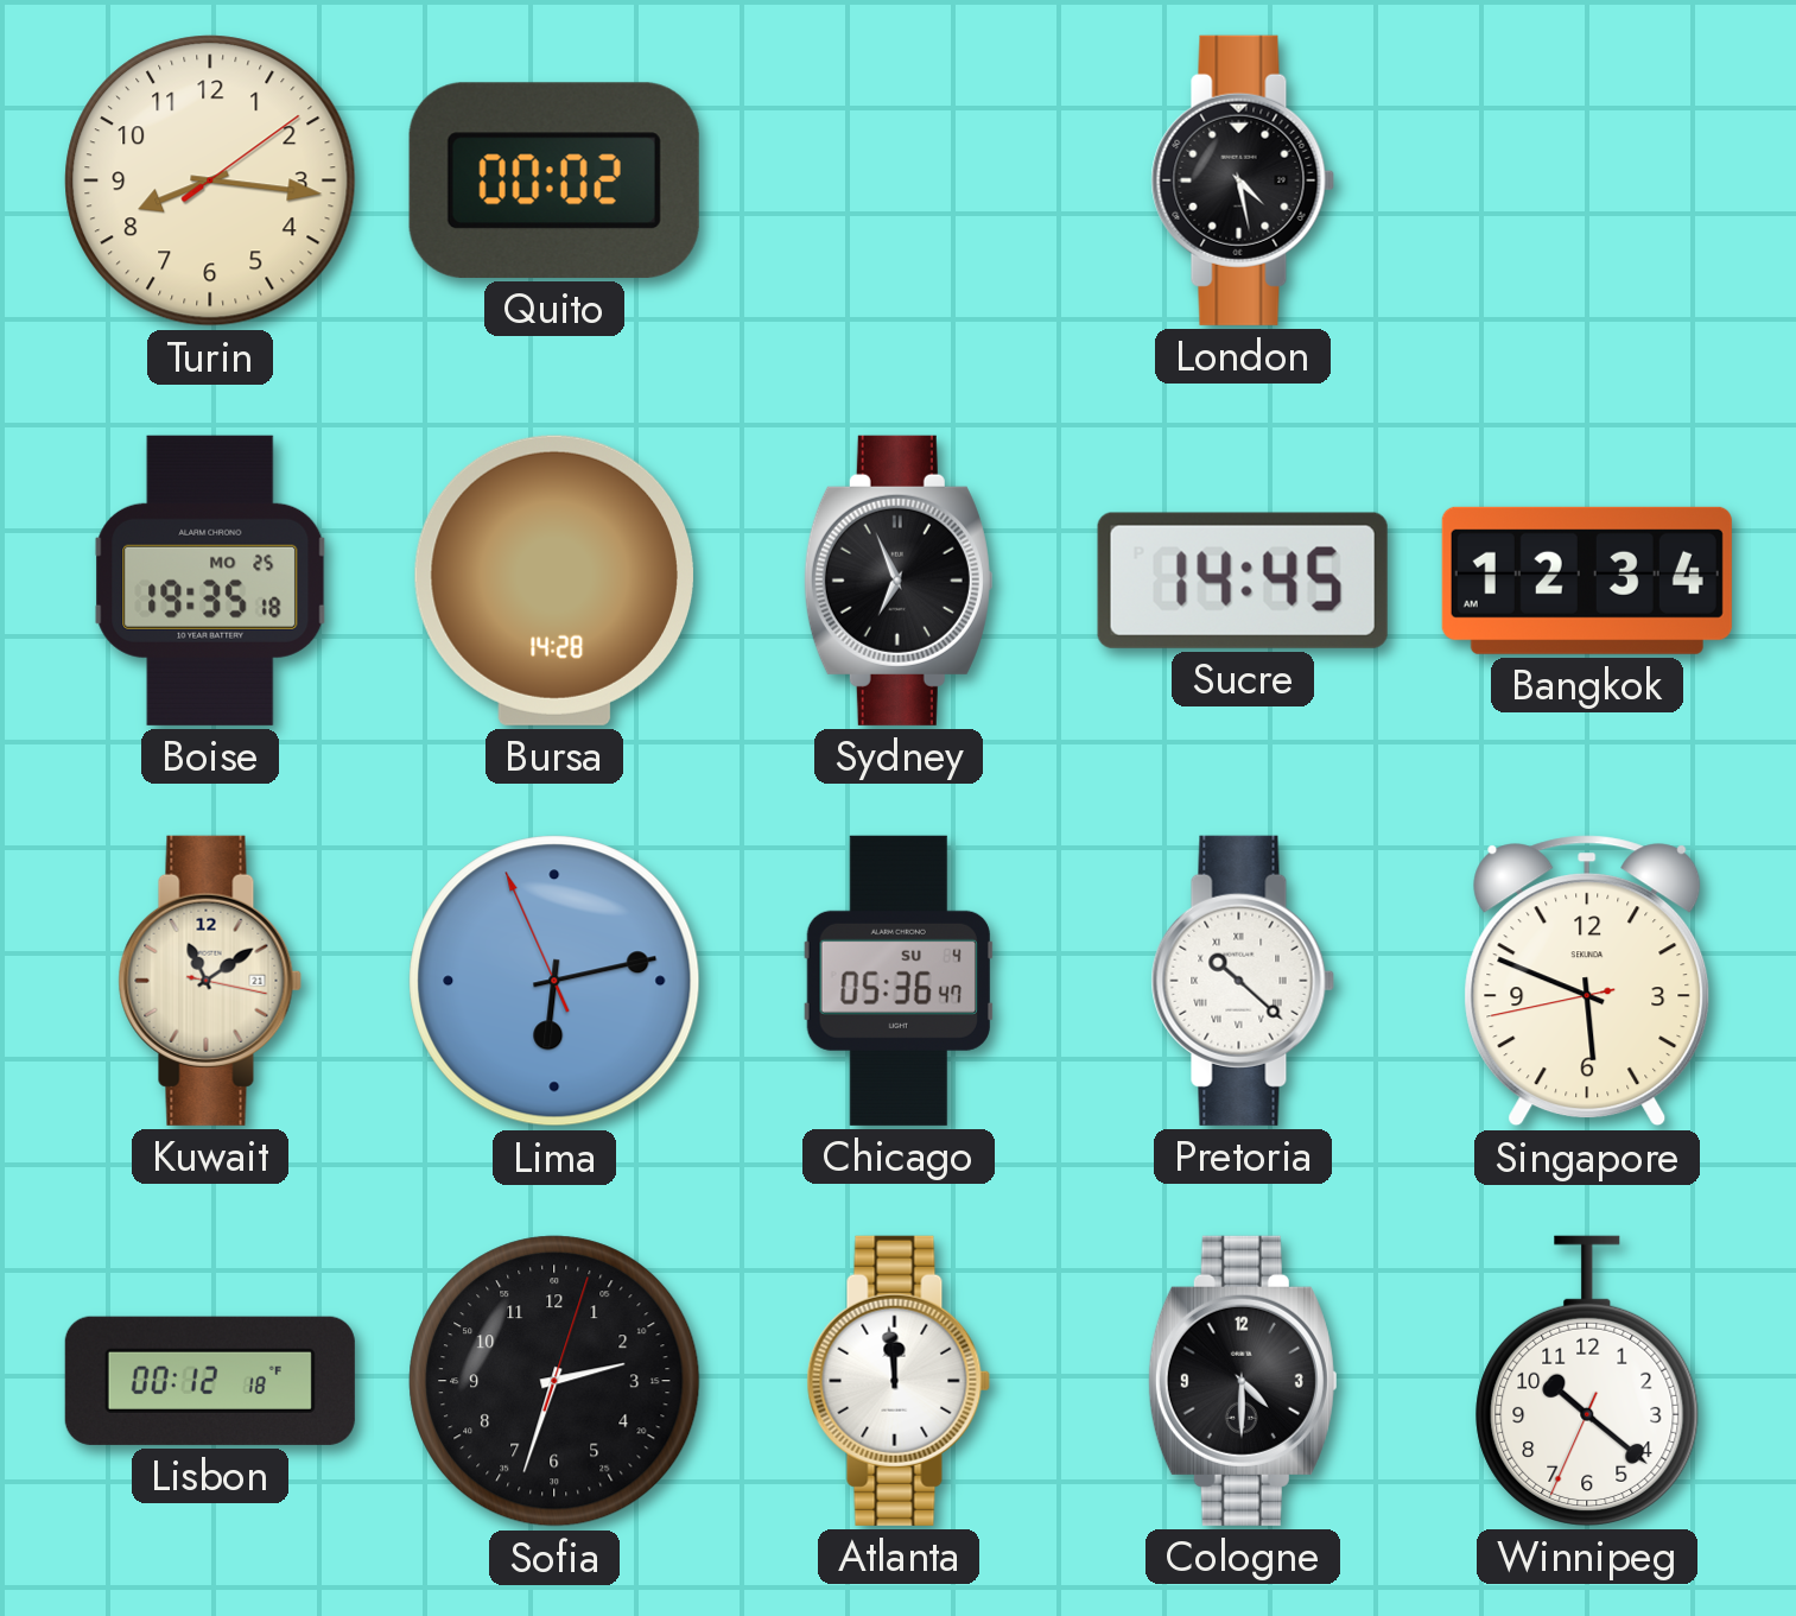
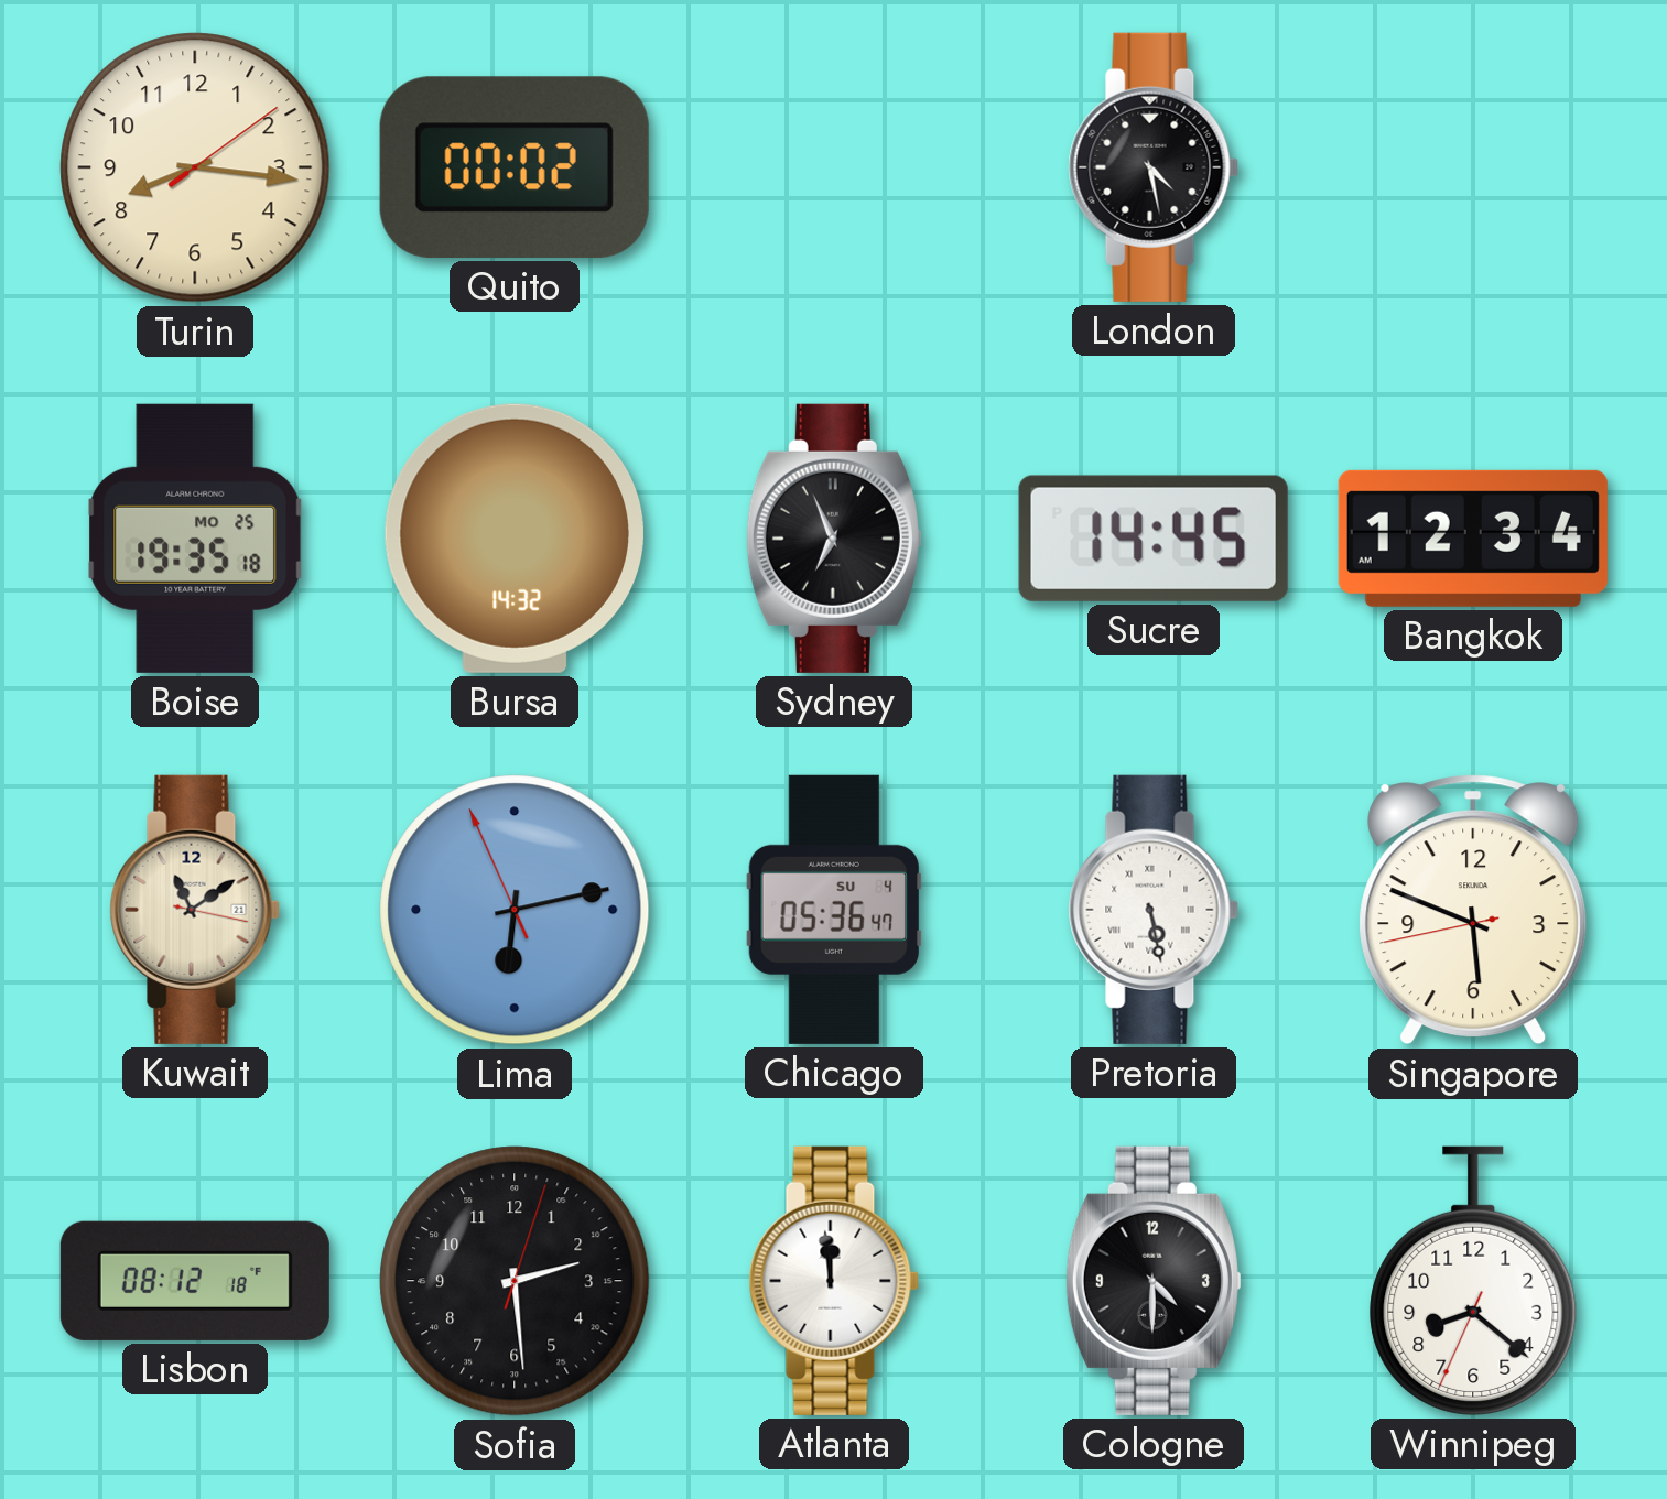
Bursa: 14:28 -> 14:32
Pretoria: 10:22 -> 5:28
Lisbon: 00:12 -> 08:12
Sofia: 2:33 -> 2:29
Winnipeg: 10:21 -> 8:21
